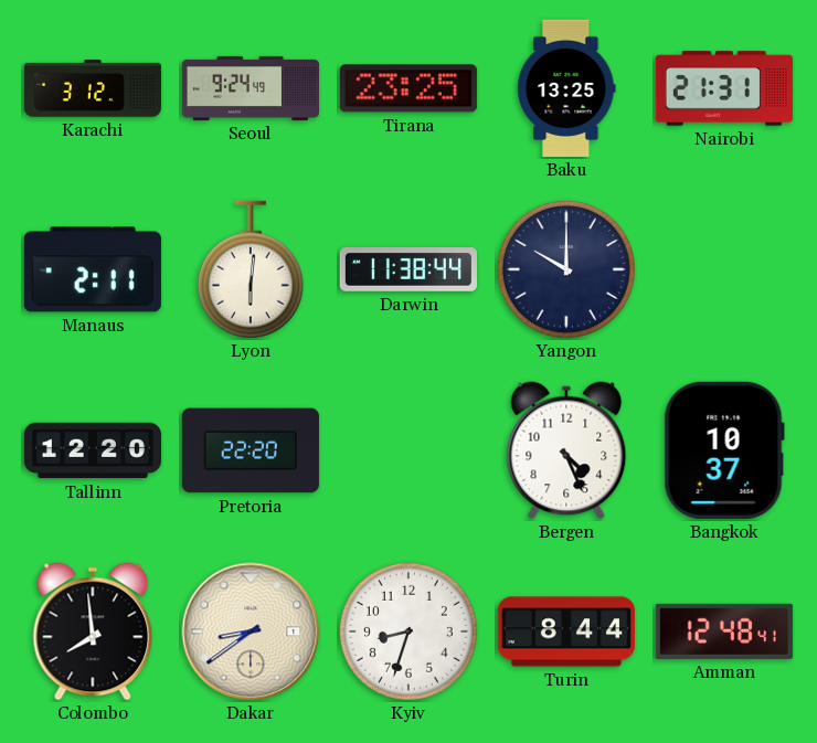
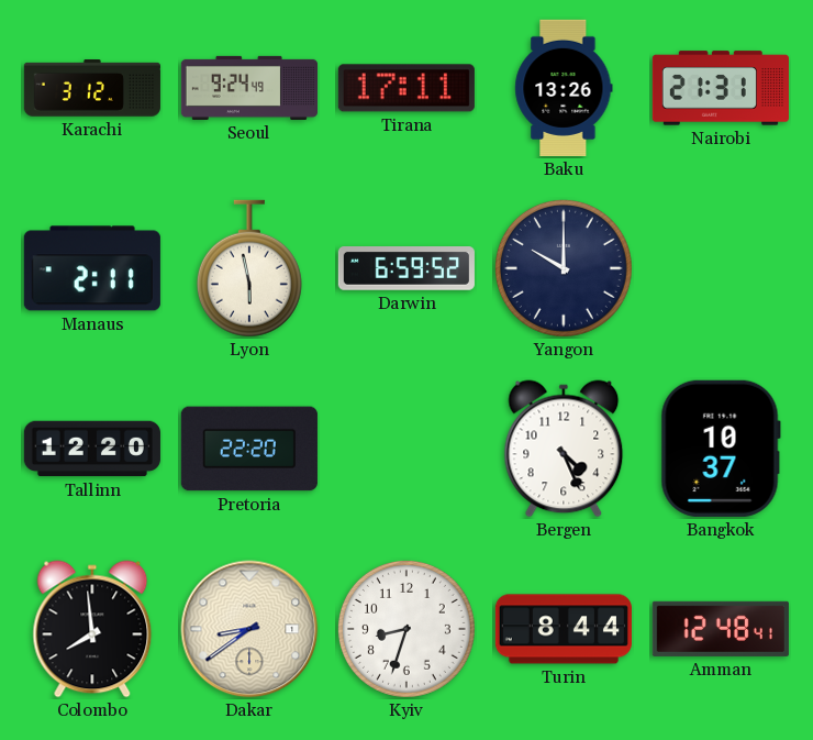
Tirana: 23:25 -> 17:11
Baku: 13:25 -> 13:26
Lyon: 6:01 -> 5:58
Darwin: 11:38 -> 6:59
